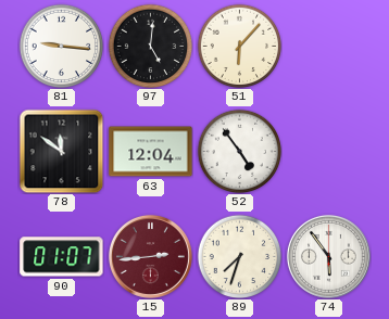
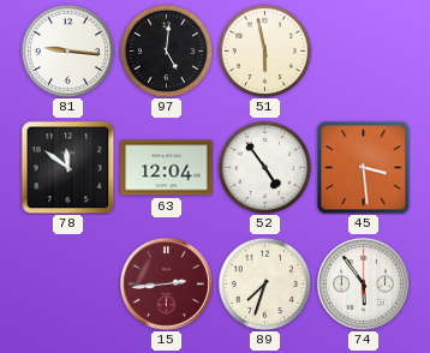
51: 6:07 -> 5:58
45: none -> 3:29
90: 01:07 -> none
